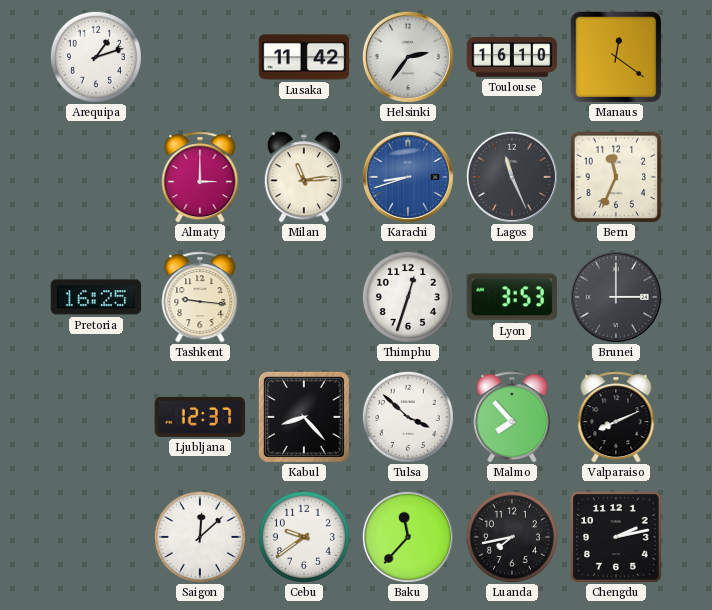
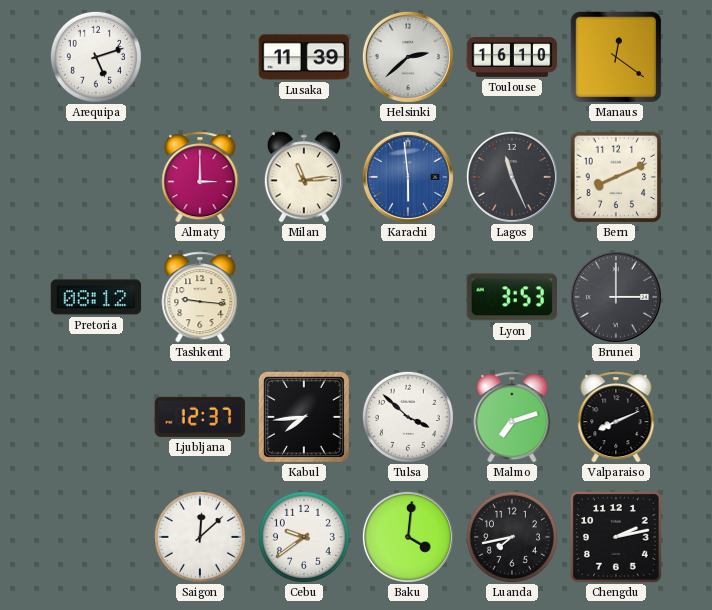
Arequipa: 1:12 -> 5:12
Lusaka: 11:42 -> 11:39
Helsinki: 2:36 -> 2:38
Karachi: 8:42 -> 5:59
Bern: 11:34 -> 8:11
Pretoria: 16:25 -> 08:12
Thimphu: 12:33 -> none
Kabul: 8:23 -> 7:44
Malmo: 7:53 -> 7:12
Baku: 11:37 -> 4:01
